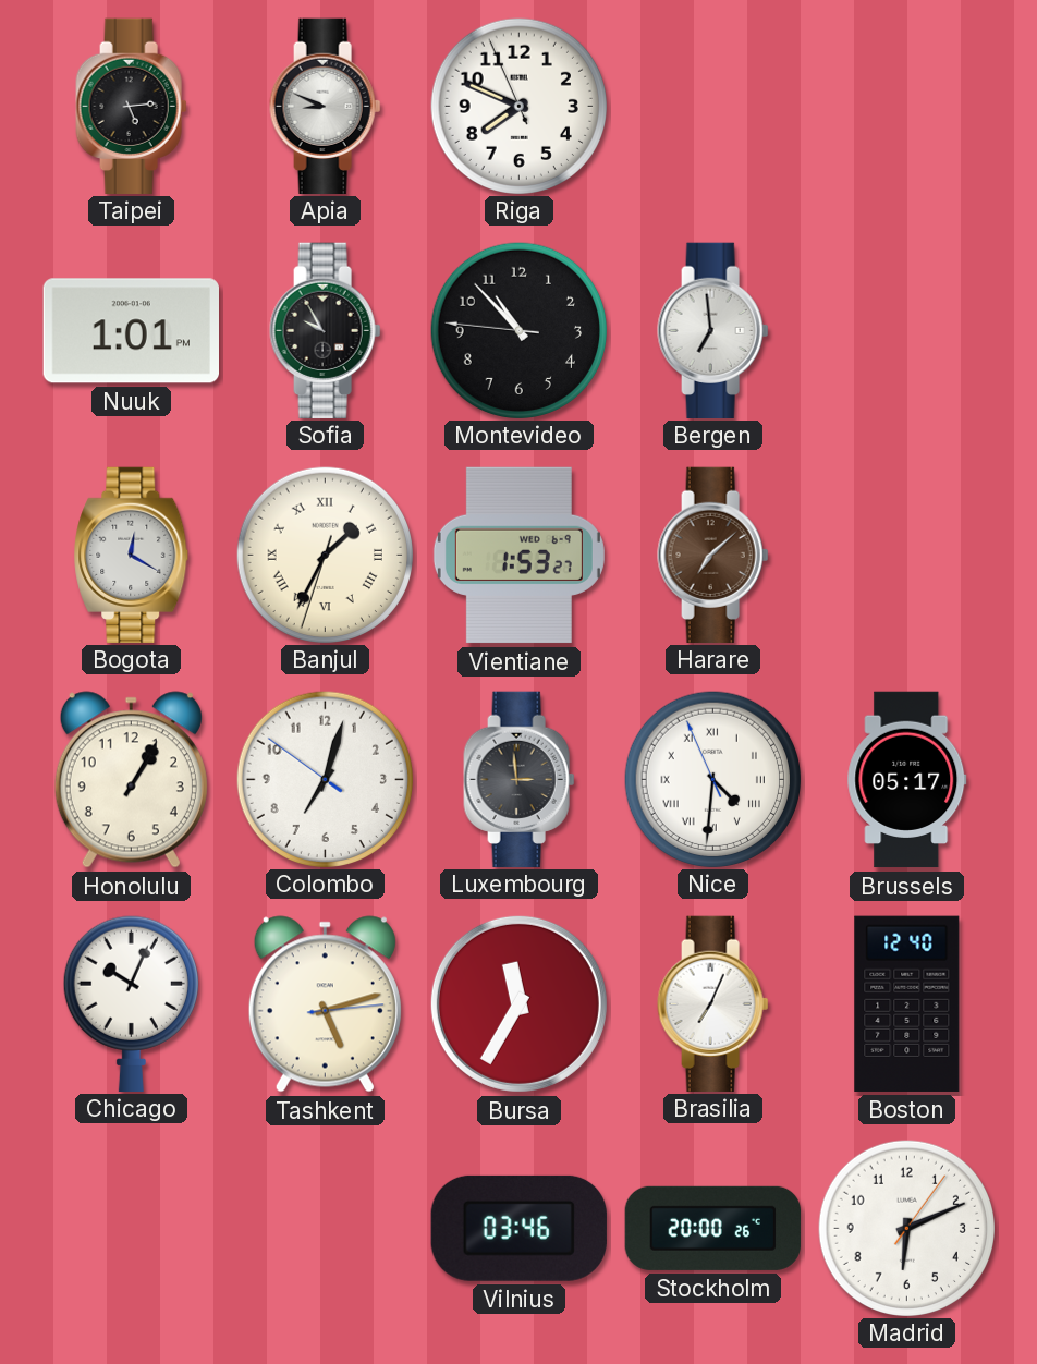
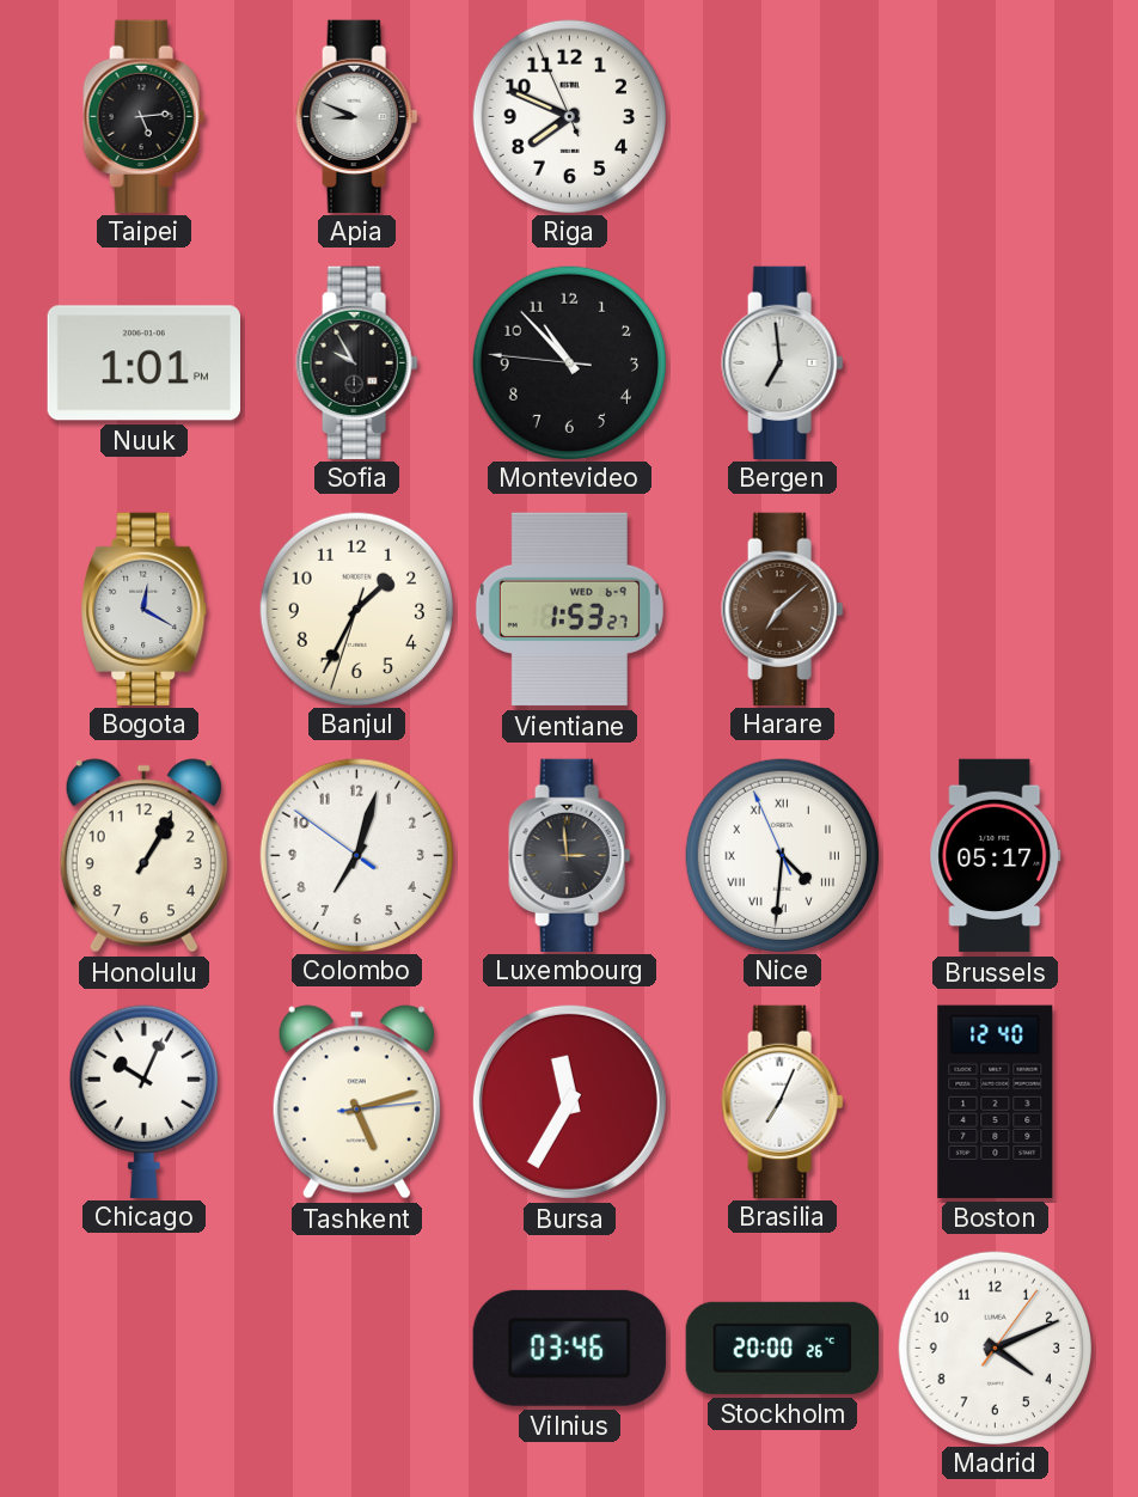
Banjul numerals: Roman -> Arabic
Madrid: 6:11 -> 4:11
